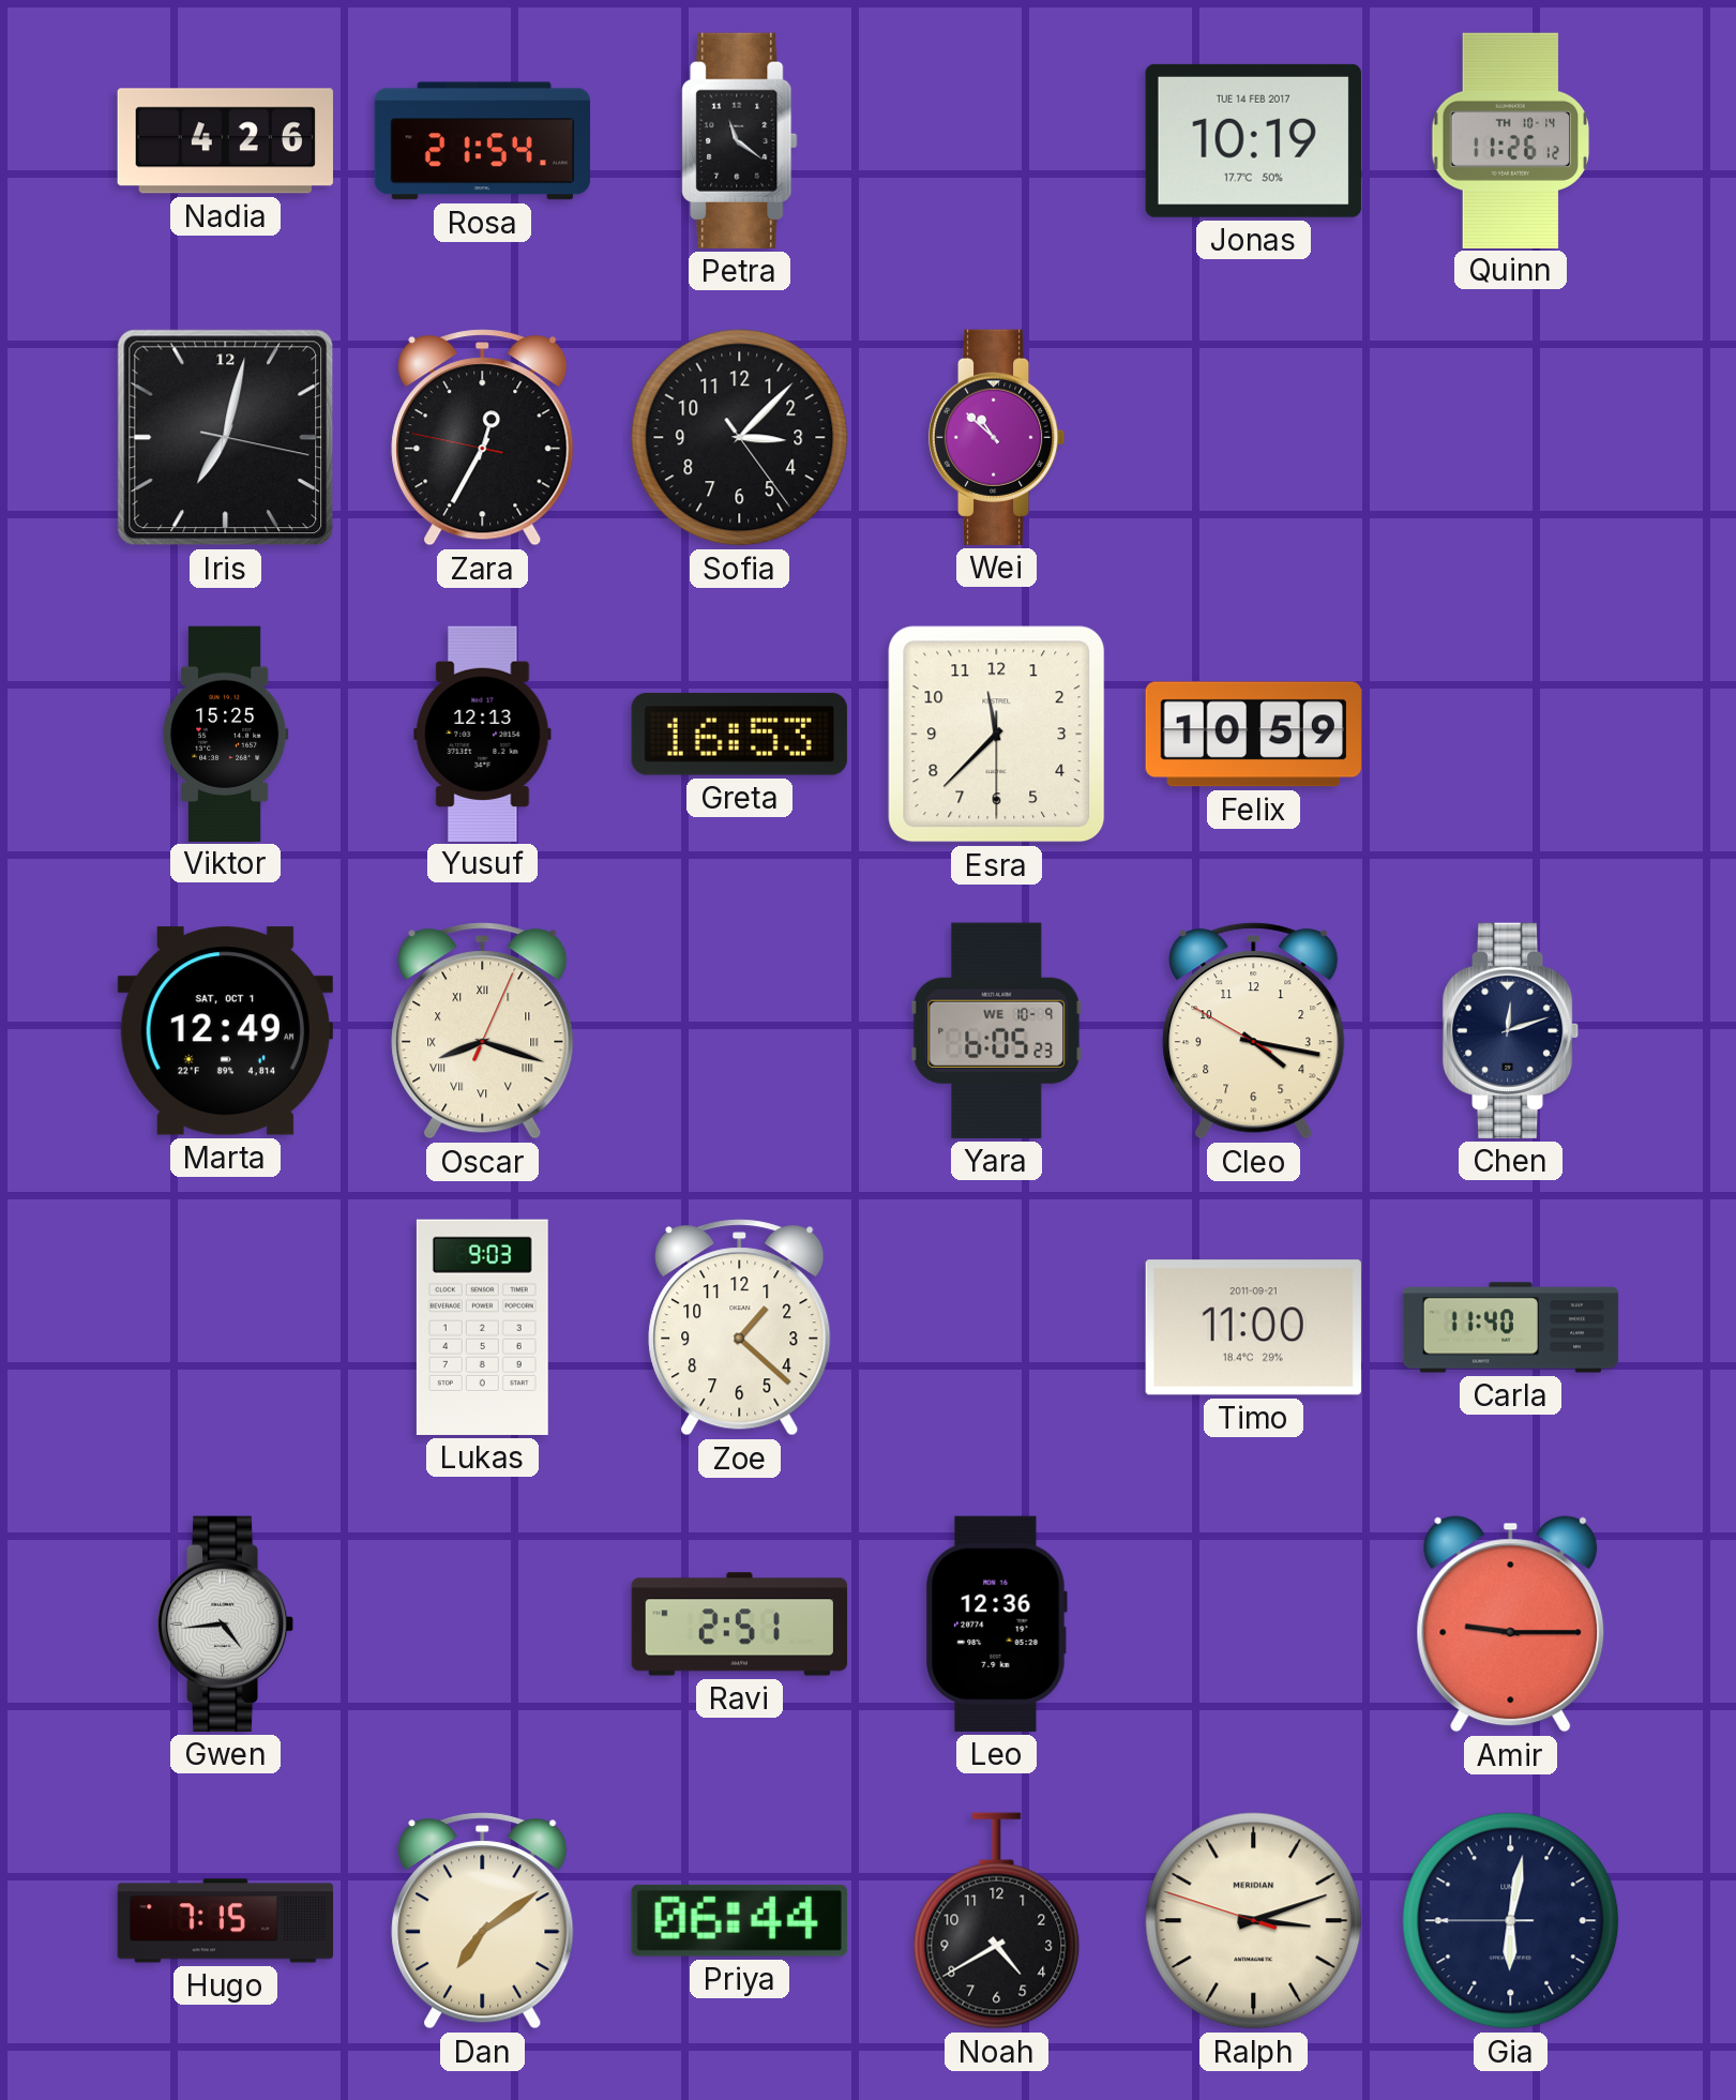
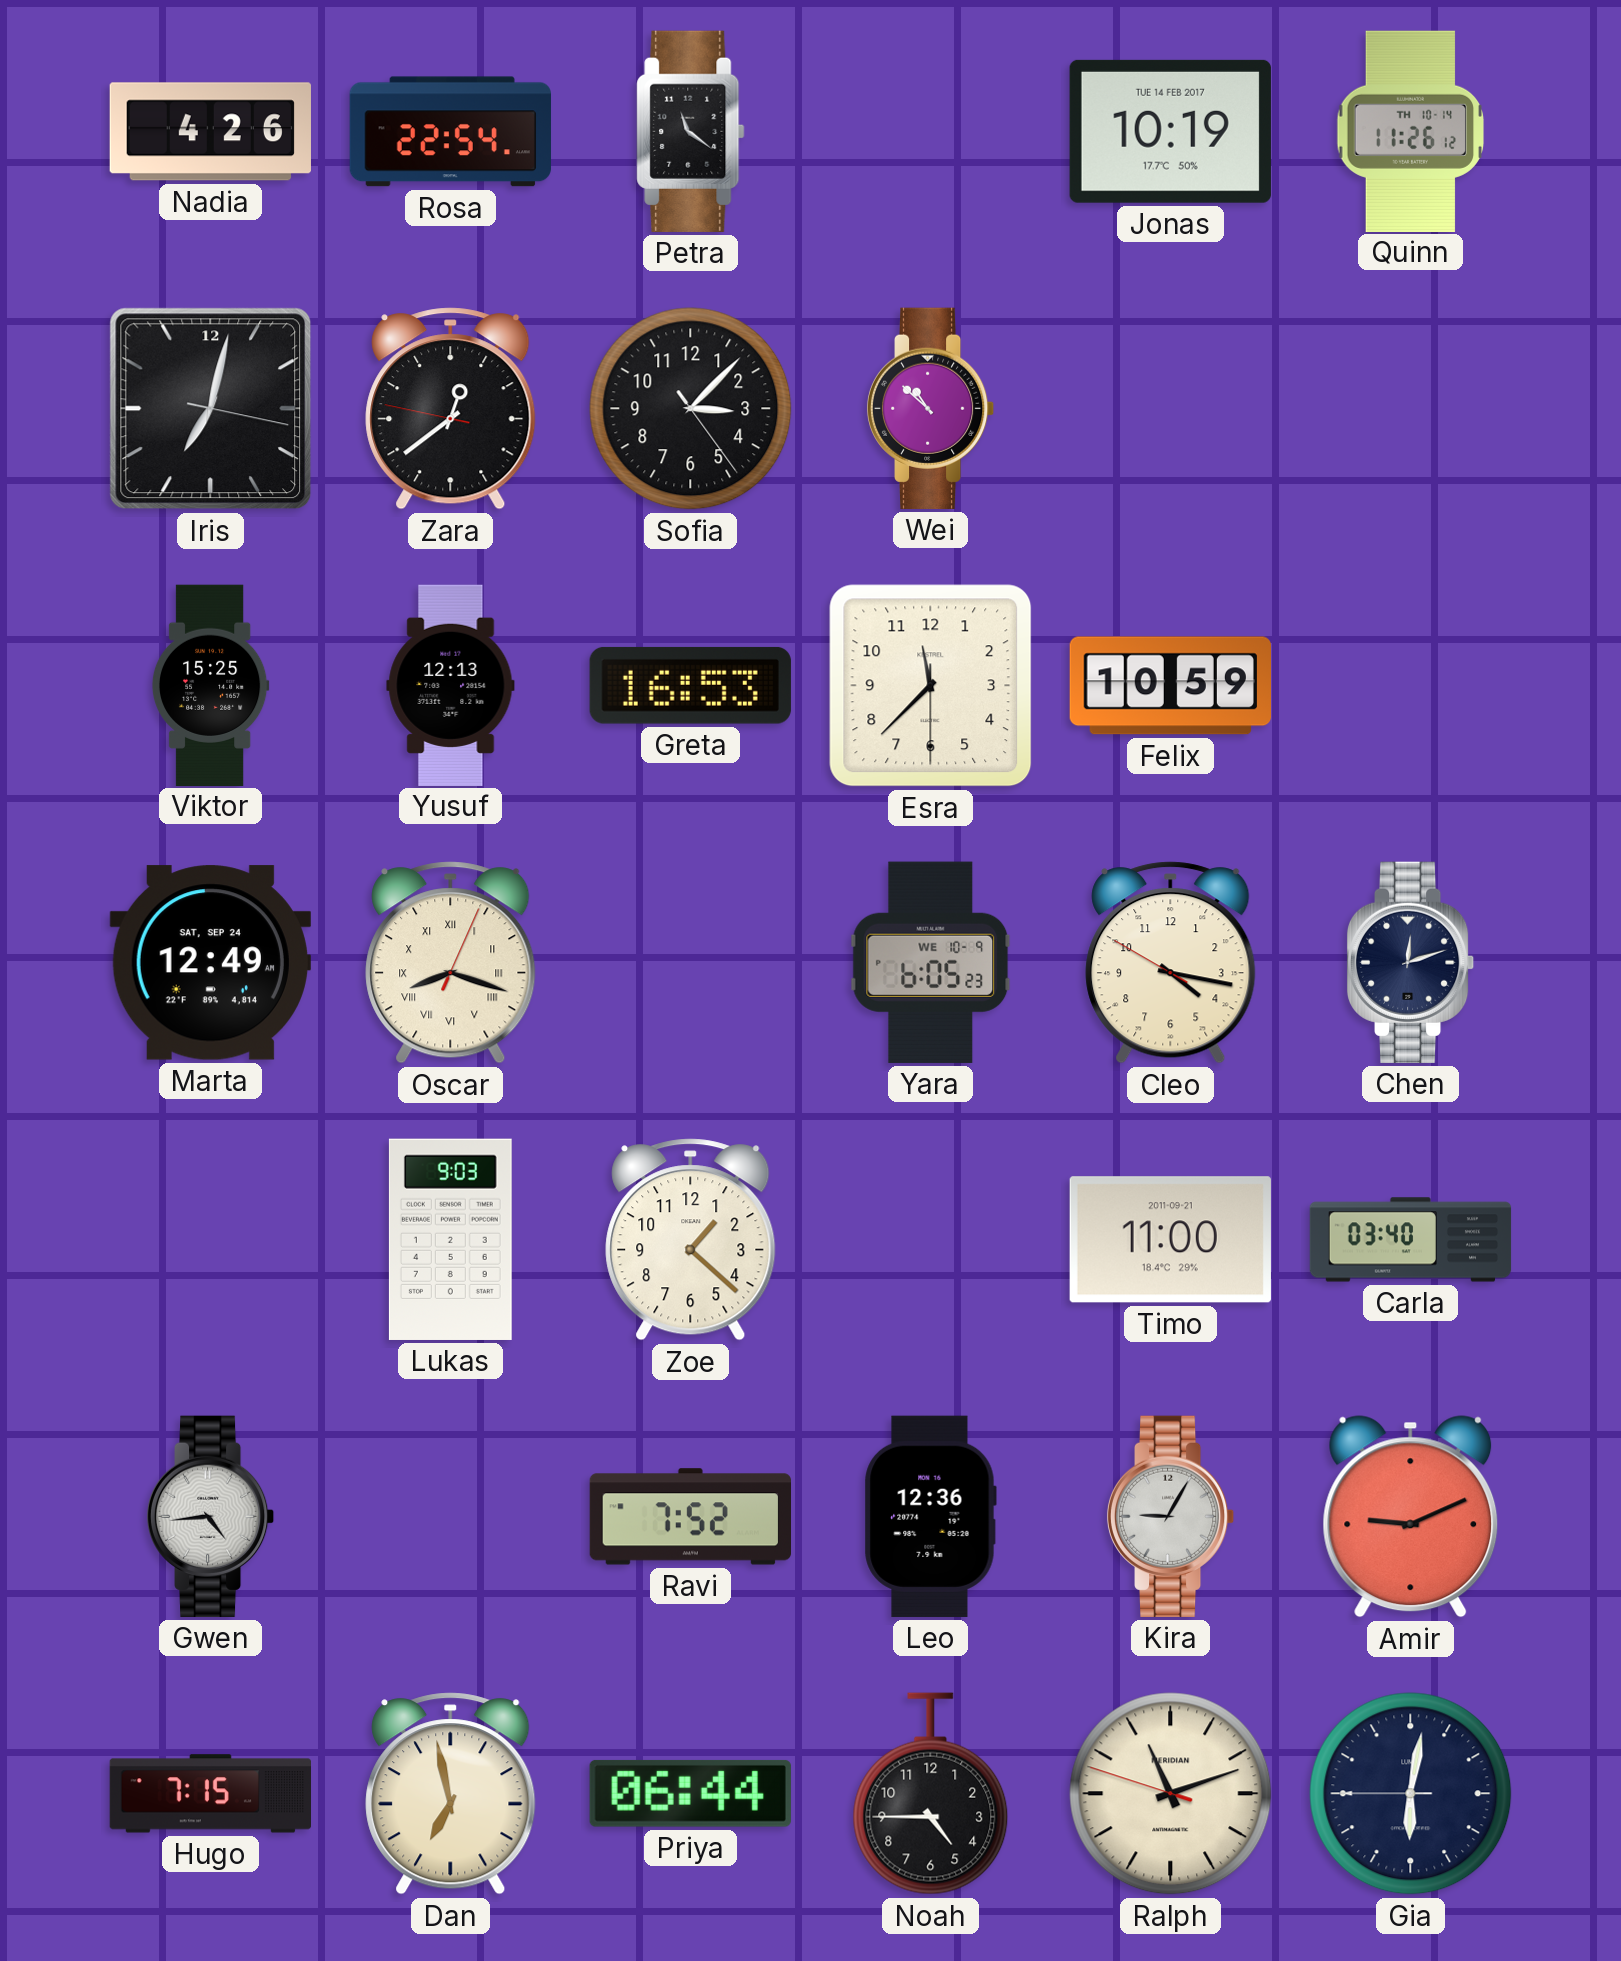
Rosa: 21:54 -> 22:54
Zara: 12:34 -> 12:38
Marta date: SAT, OCT 1 -> SAT, SEP 24
Carla: 11:40 -> 03:40
Ravi: 2:51 -> 7:52
Kira: none -> 9:05
Amir: 9:15 -> 9:11
Dan: 7:09 -> 6:58
Noah: 4:40 -> 4:45
Ralph: 3:11 -> 11:11
